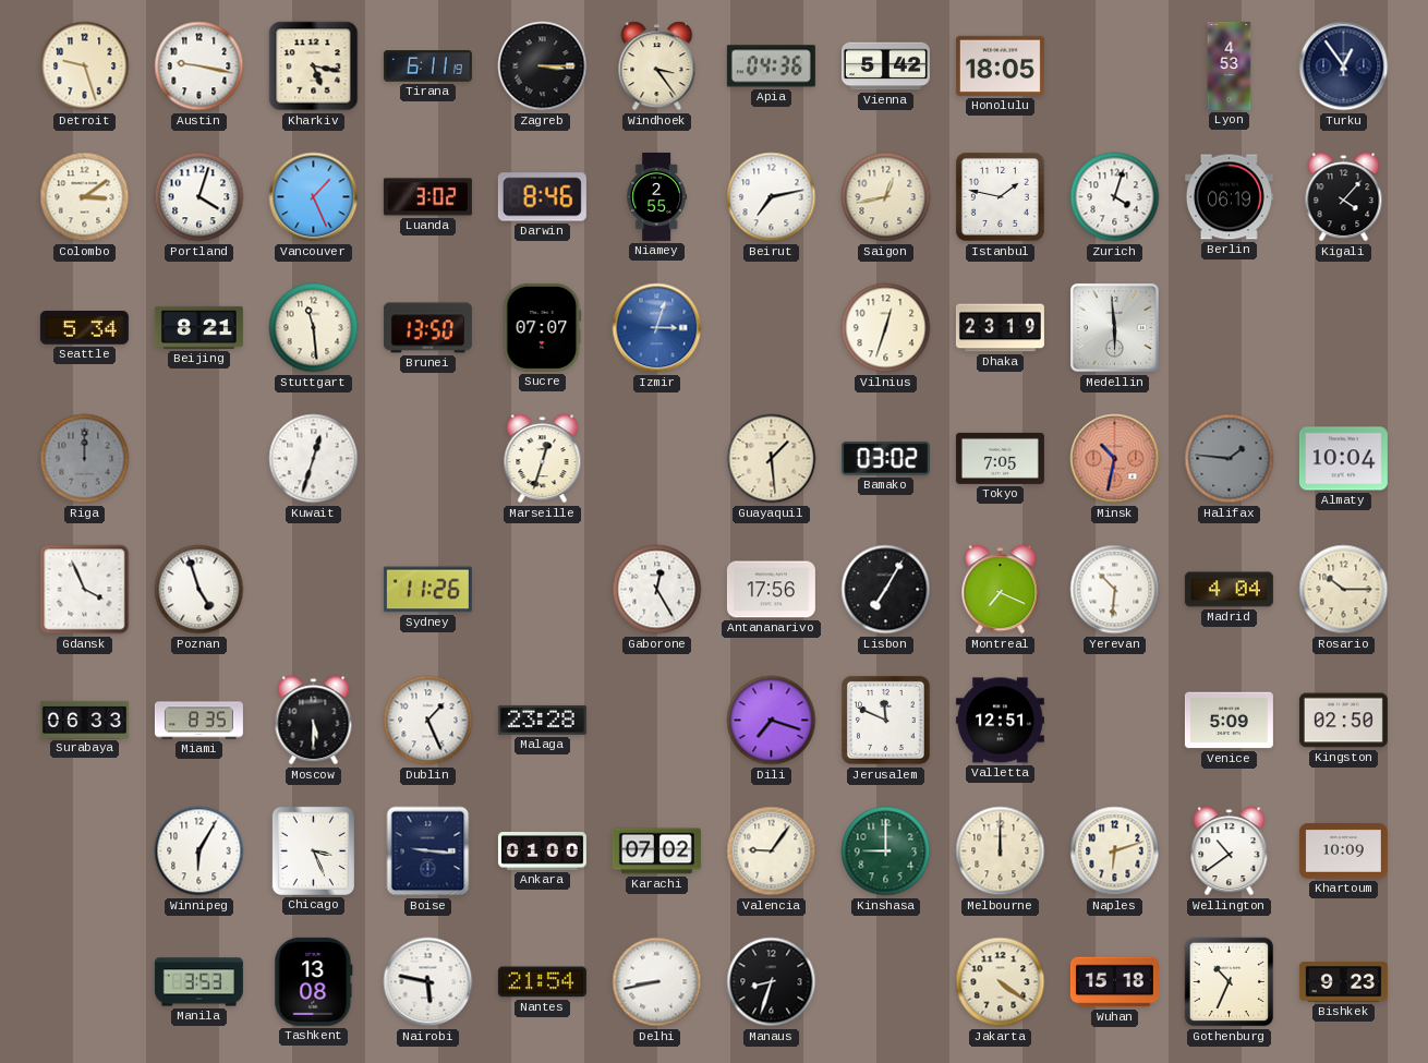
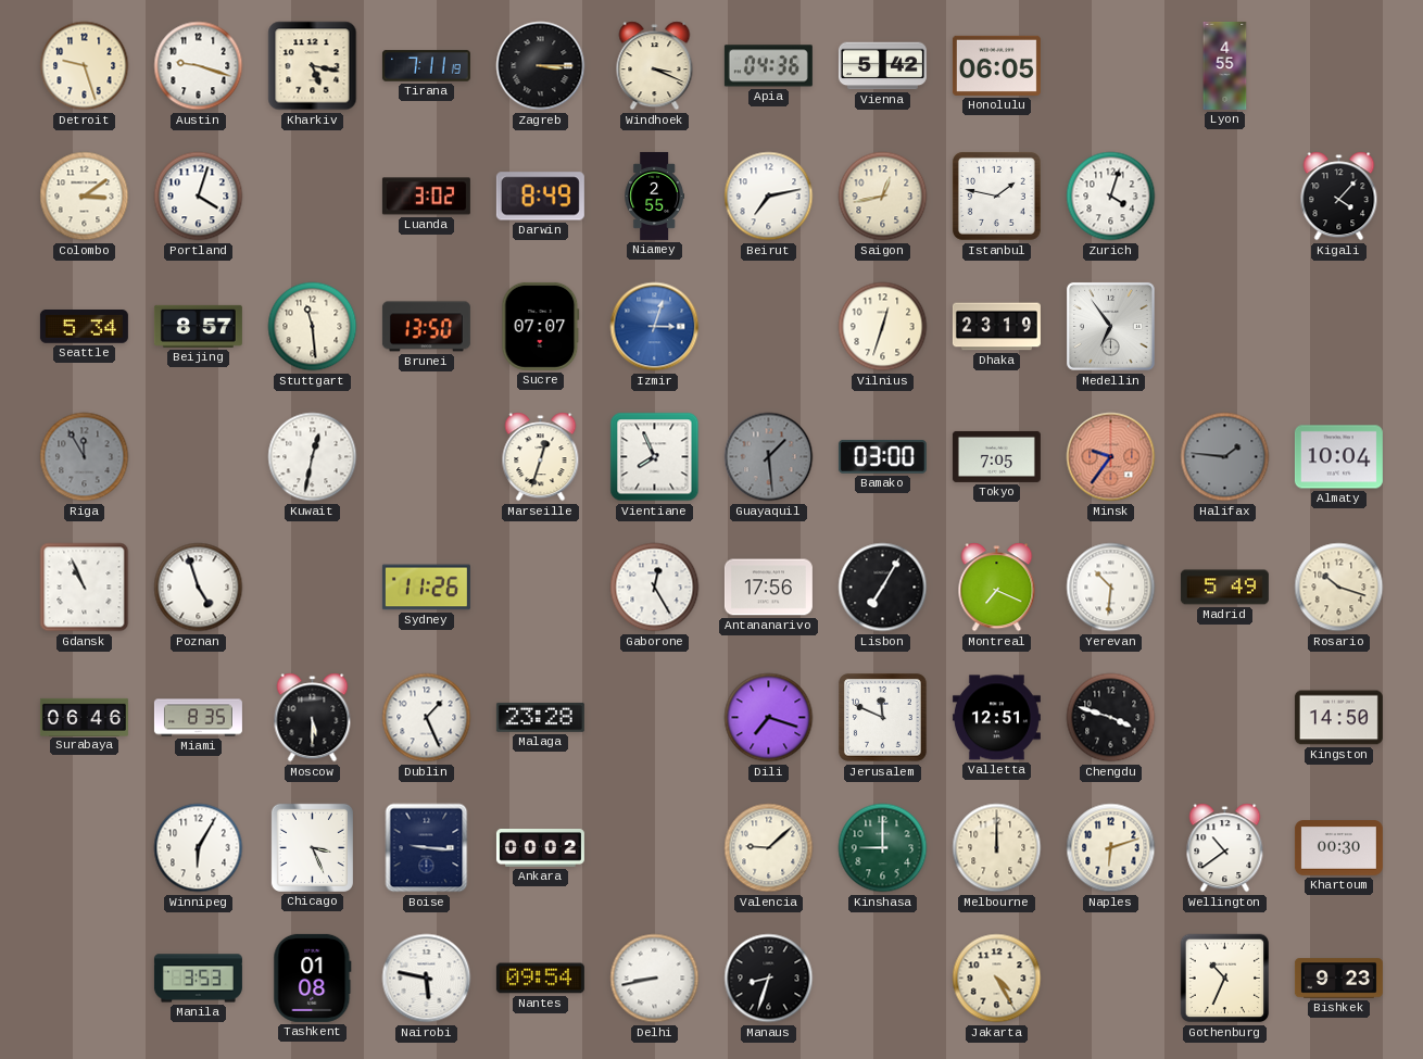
Austin: 9:17 -> 9:18
Tirana: 6:11 -> 7:11
Windhoek: 3:24 -> 3:19
Honolulu: 18:05 -> 06:05
Lyon: 4:53 -> 4:55
Turku: 12:54 -> none
Vancouver: 1:26 -> none
Darwin: 8:46 -> 8:49
Berlin: 06:19 -> none
Beijing: 8:21 -> 8:57
Medellin: 5:59 -> 6:54
Riga: 12:00 -> 11:55
Kuwait: 12:33 -> 12:32
Vientiane: none -> 7:56
Guayaquil dial: cream -> grey
Bamako: 03:02 -> 03:00
Minsk: 10:32 -> 9:36
Gdansk: 3:56 -> 10:56
Madrid: 4:04 -> 5:49
Rosario: 10:15 -> 10:18
Surabaya: 06:33 -> 06:46
Chengdu: none -> 3:48
Venice: 5:09 -> none
Kingston: 02:50 -> 14:50
Ankara: 01:00 -> 00:02
Karachi: 07:02 -> none
Valencia: 9:06 -> 9:08
Khartoum: 10:09 -> 00:30
Tashkent: 13:08 -> 01:08
Nantes: 21:54 -> 09:54
Jakarta: 4:21 -> 4:25
Wuhan: 15:18 -> none
